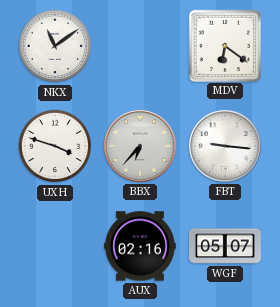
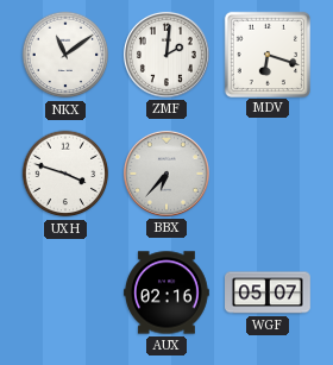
ZMF: none -> 2:01
MDV: 6:21 -> 6:18
FBT: 9:16 -> none
